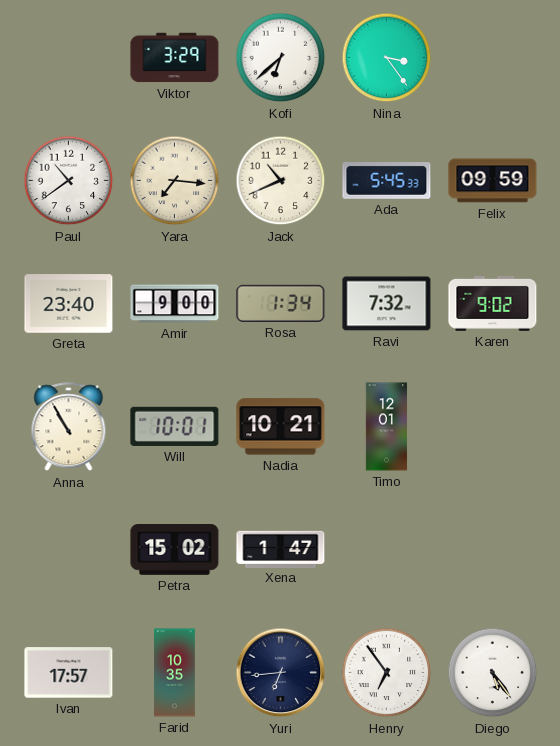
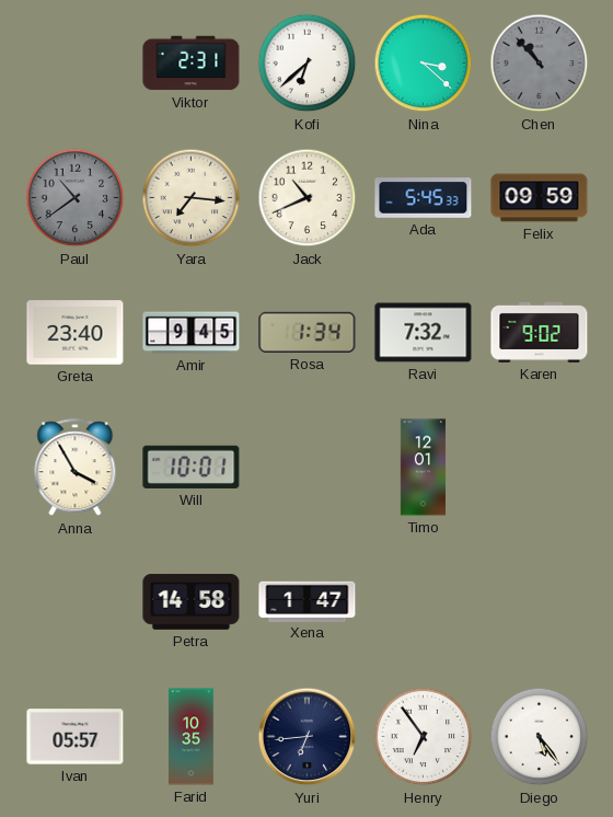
Viktor: 3:29 -> 2:31
Nina: 3:24 -> 3:22
Chen: none -> 10:53
Paul dial: white -> grey
Amir: 9:00 -> 9:45
Anna: 10:55 -> 3:55
Nadia: 10:21 -> none
Petra: 15:02 -> 14:58
Ivan: 17:57 -> 05:57
